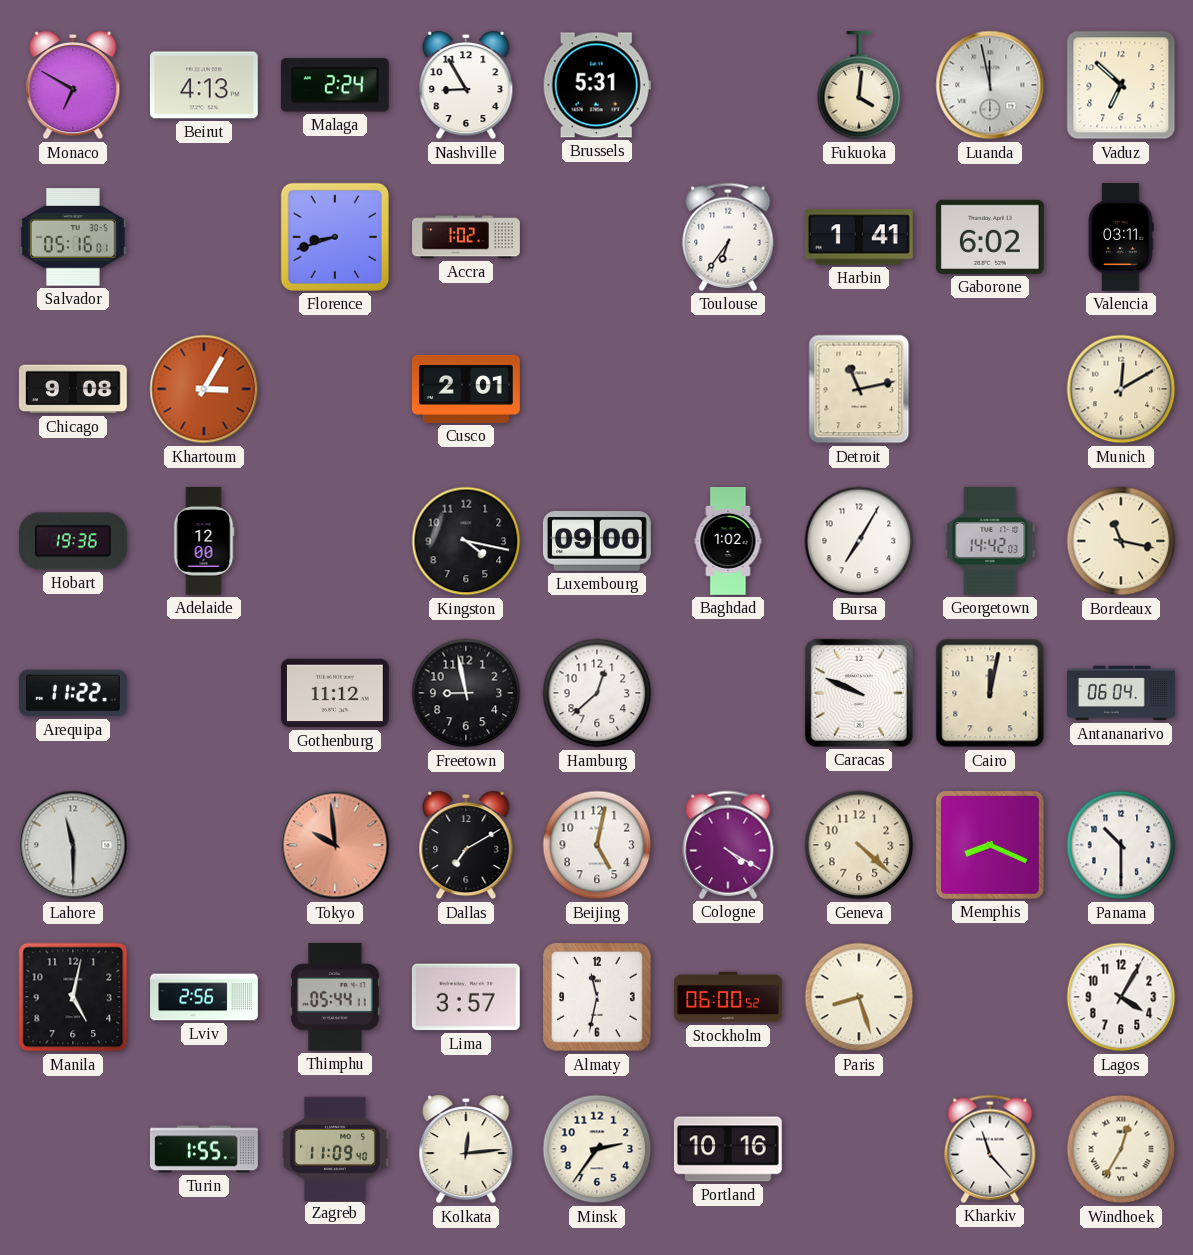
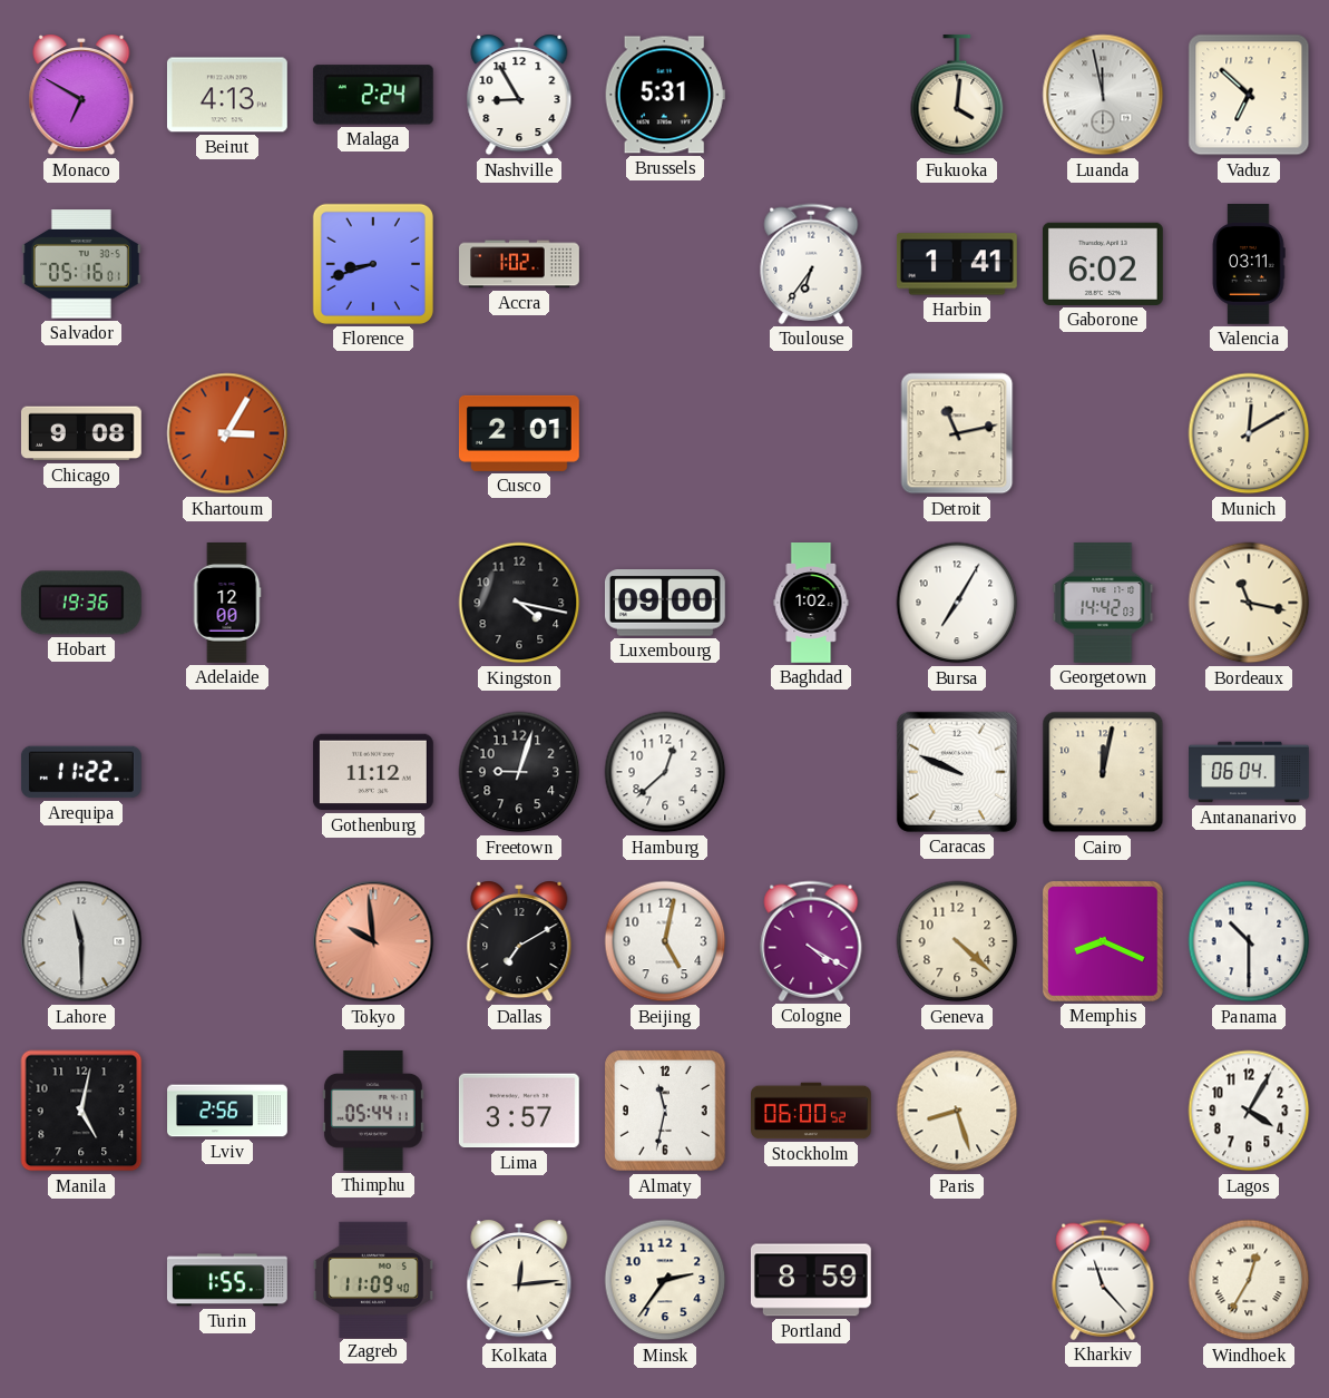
Freetown: 8:58 -> 9:03
Portland: 10:16 -> 8:59
